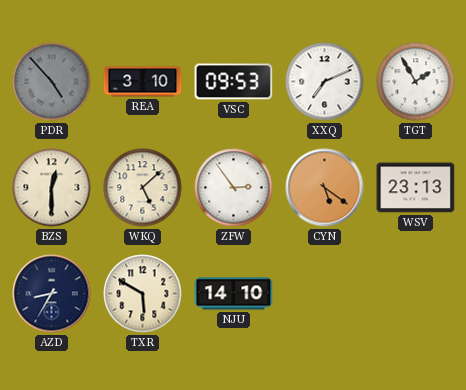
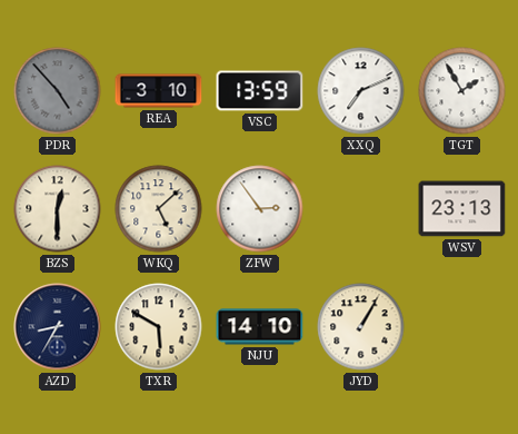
VSC: 09:53 -> 13:59
CYN: 5:21 -> none
JYD: none -> 1:05
